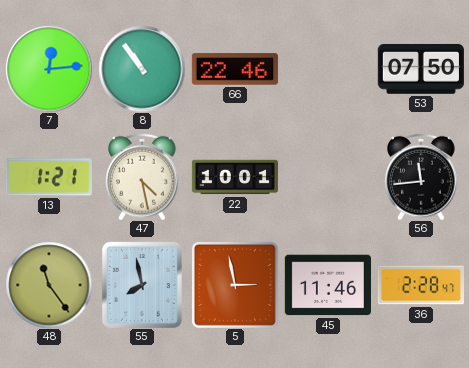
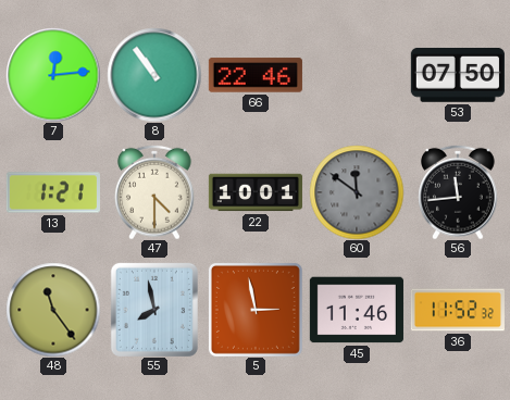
47: 4:28 -> 4:30
60: none -> 11:51
36: 2:28 -> 11:52
